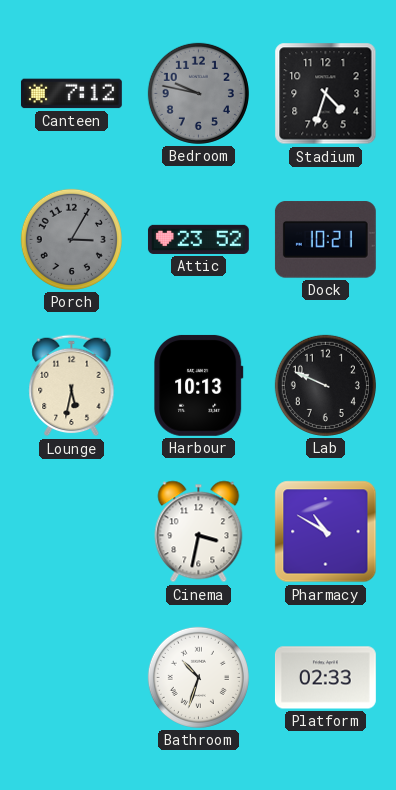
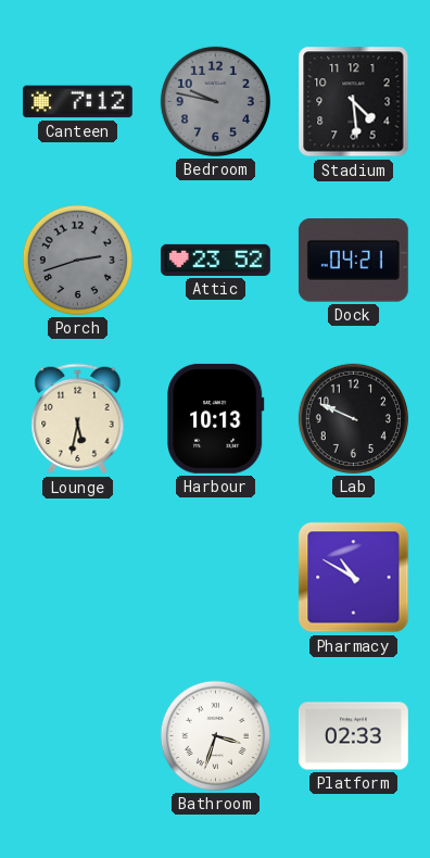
Stadium: 4:33 -> 4:29
Porch: 3:05 -> 2:42
Dock: 10:21 -> 04:21
Cinema: 3:32 -> none
Bathroom: 10:33 -> 3:33
